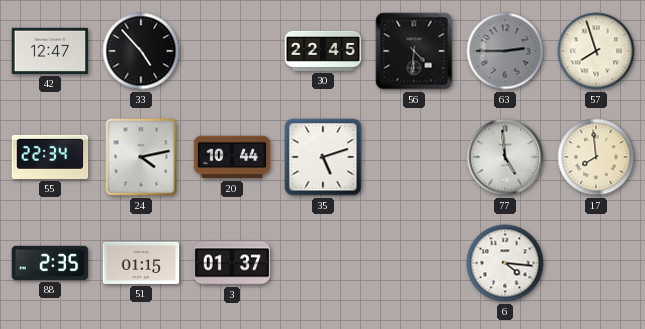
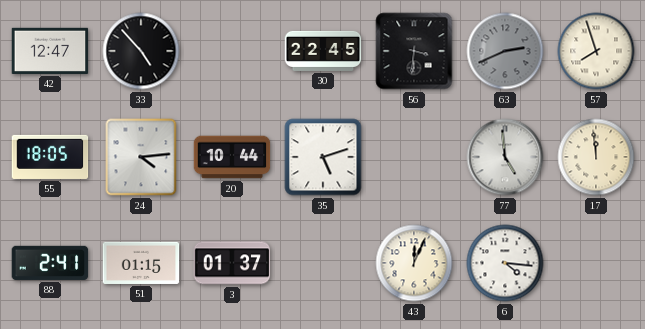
56: 4:31 -> 3:31
63: 2:45 -> 2:41
55: 22:34 -> 18:05
24: 4:13 -> 4:14
17: 7:59 -> 11:59
88: 2:35 -> 2:41
43: none -> 12:04
